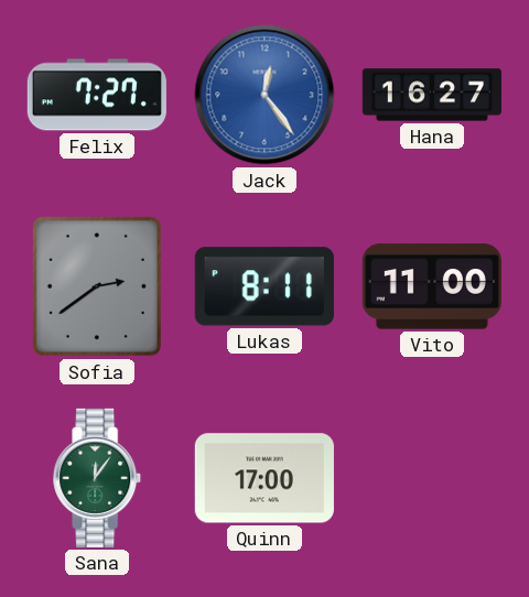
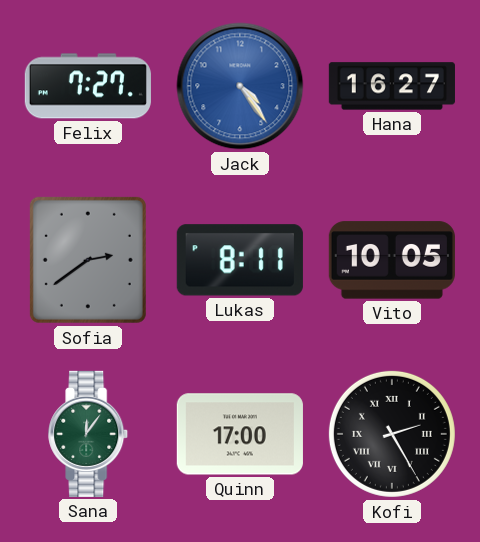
Jack: 12:24 -> 4:24
Vito: 11:00 -> 10:05
Kofi: none -> 2:25
